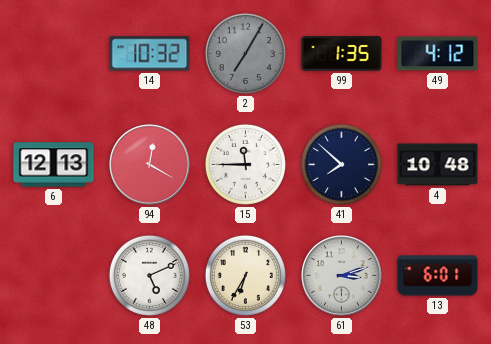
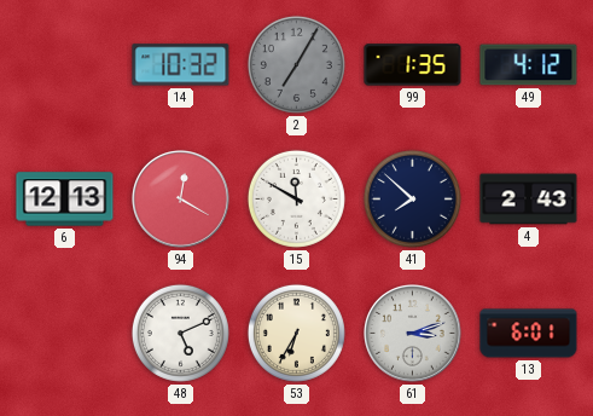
15: 11:45 -> 11:50
4: 10:48 -> 2:43
